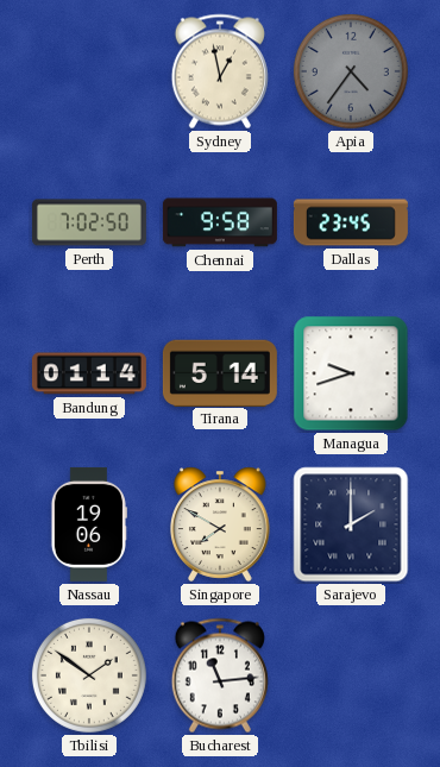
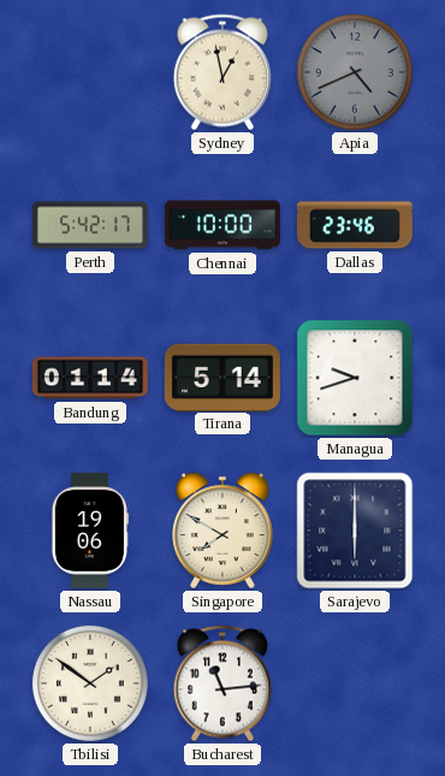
Apia: 4:36 -> 4:41
Perth: 7:02 -> 5:42
Chennai: 9:58 -> 10:00
Dallas: 23:45 -> 23:46
Sarajevo: 2:00 -> 6:00
